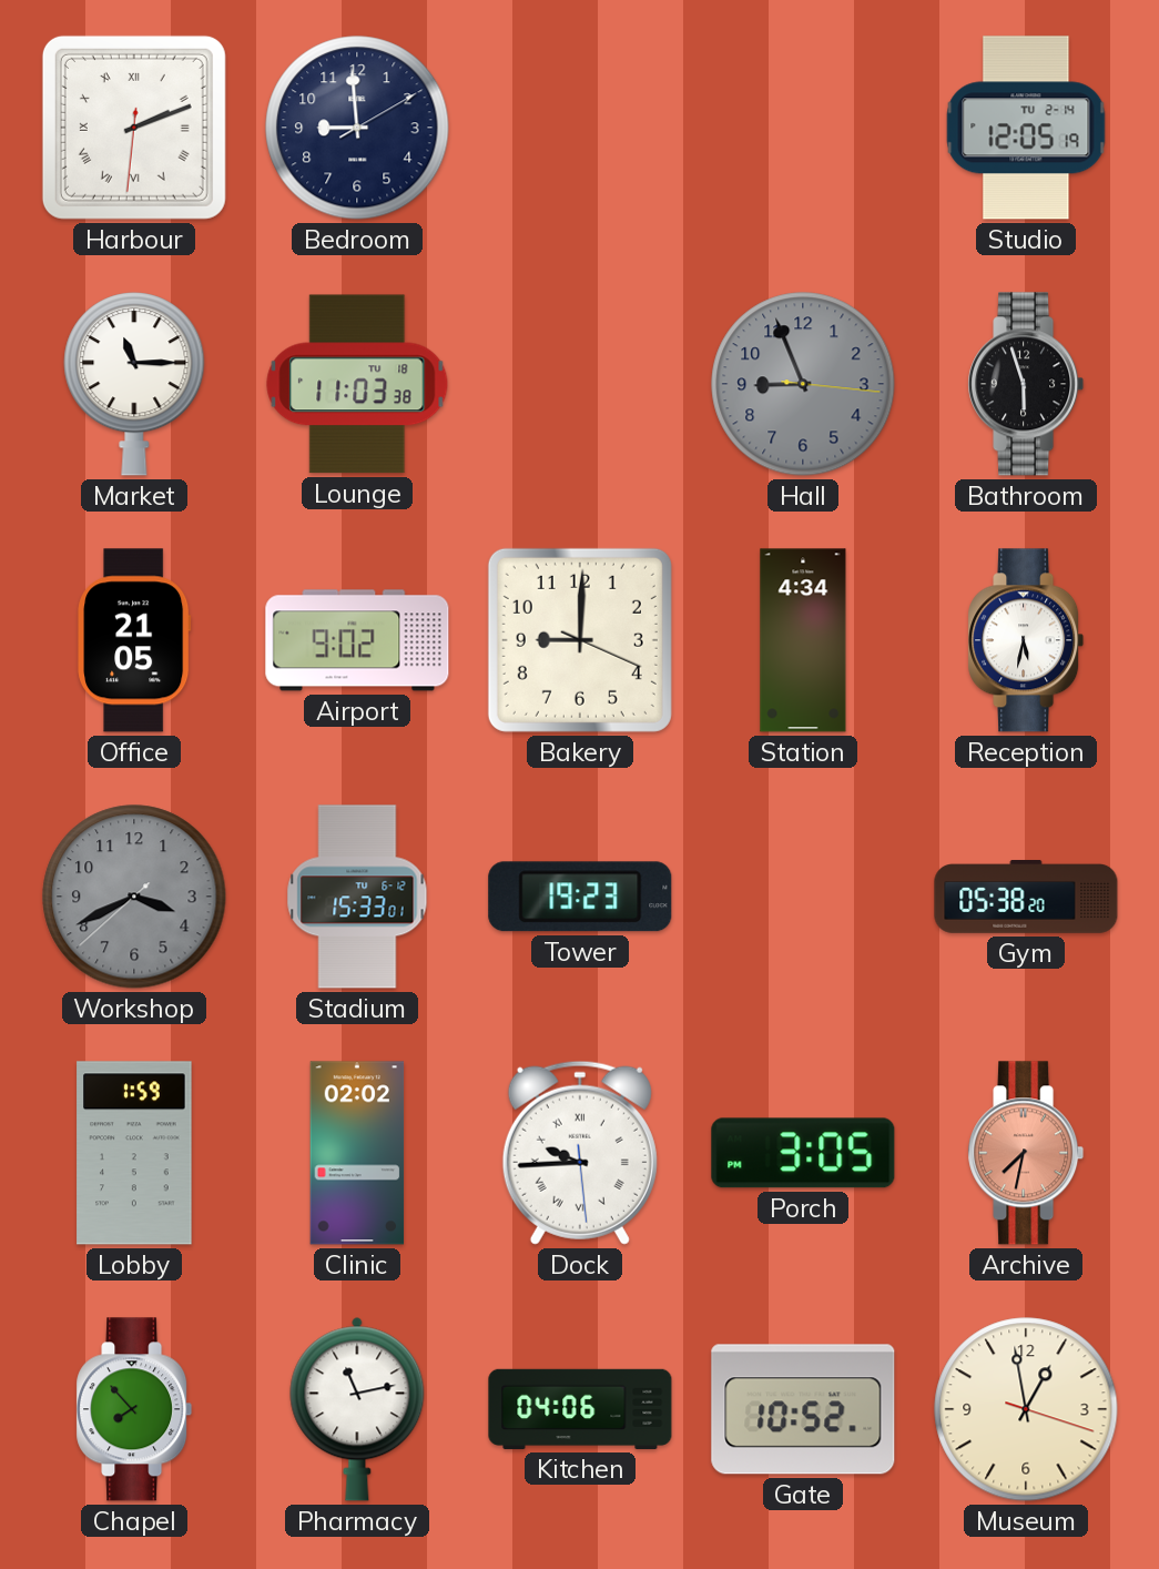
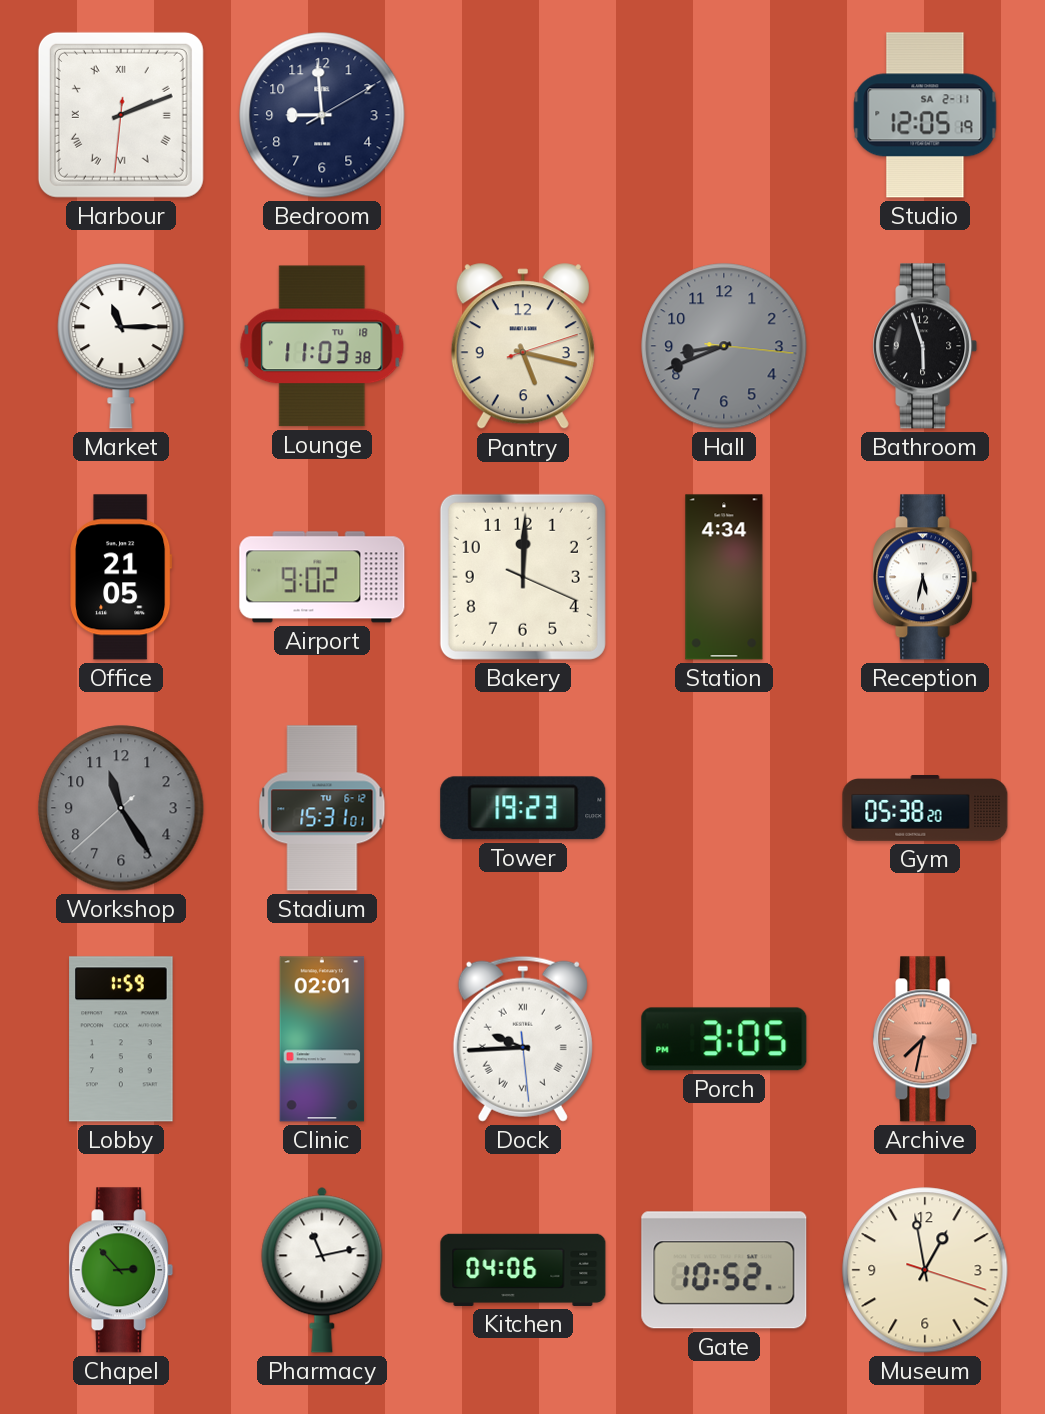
Studio date: TU 2-14 -> SA 2-11
Pantry: none -> 5:17
Hall: 8:56 -> 8:41
Bakery: 9:00 -> 12:00
Workshop: 3:40 -> 11:24
Stadium: 15:33 -> 15:31
Clinic: 02:02 -> 02:01
Chapel: 7:53 -> 2:53
